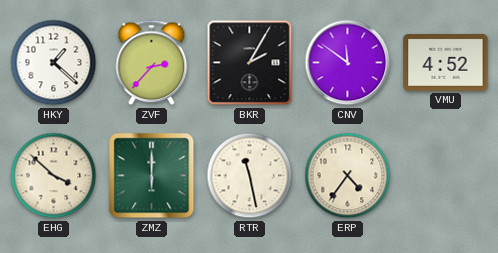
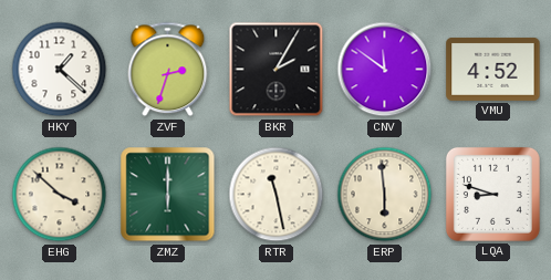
ZVF: 2:37 -> 2:33
ERP: 4:36 -> 5:59
LQA: none -> 8:48
